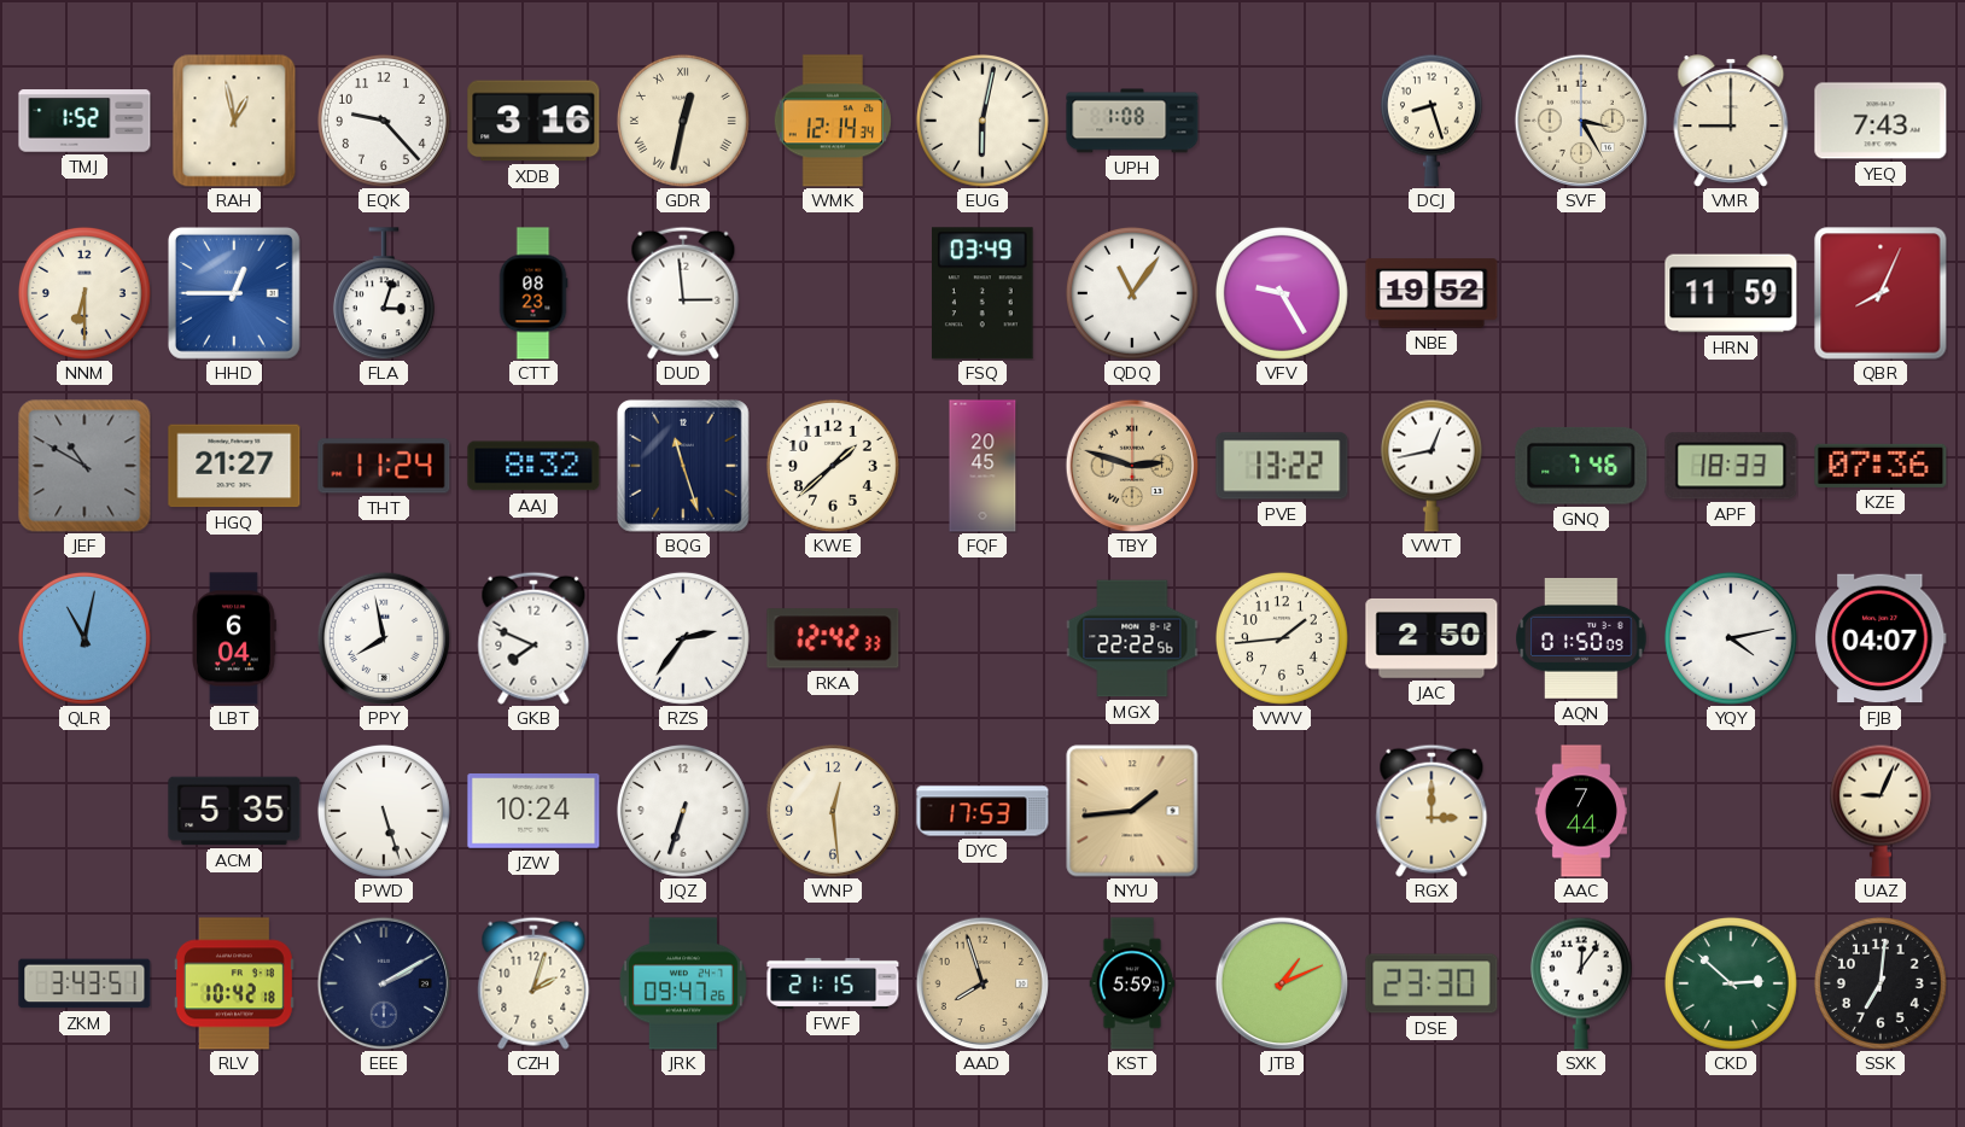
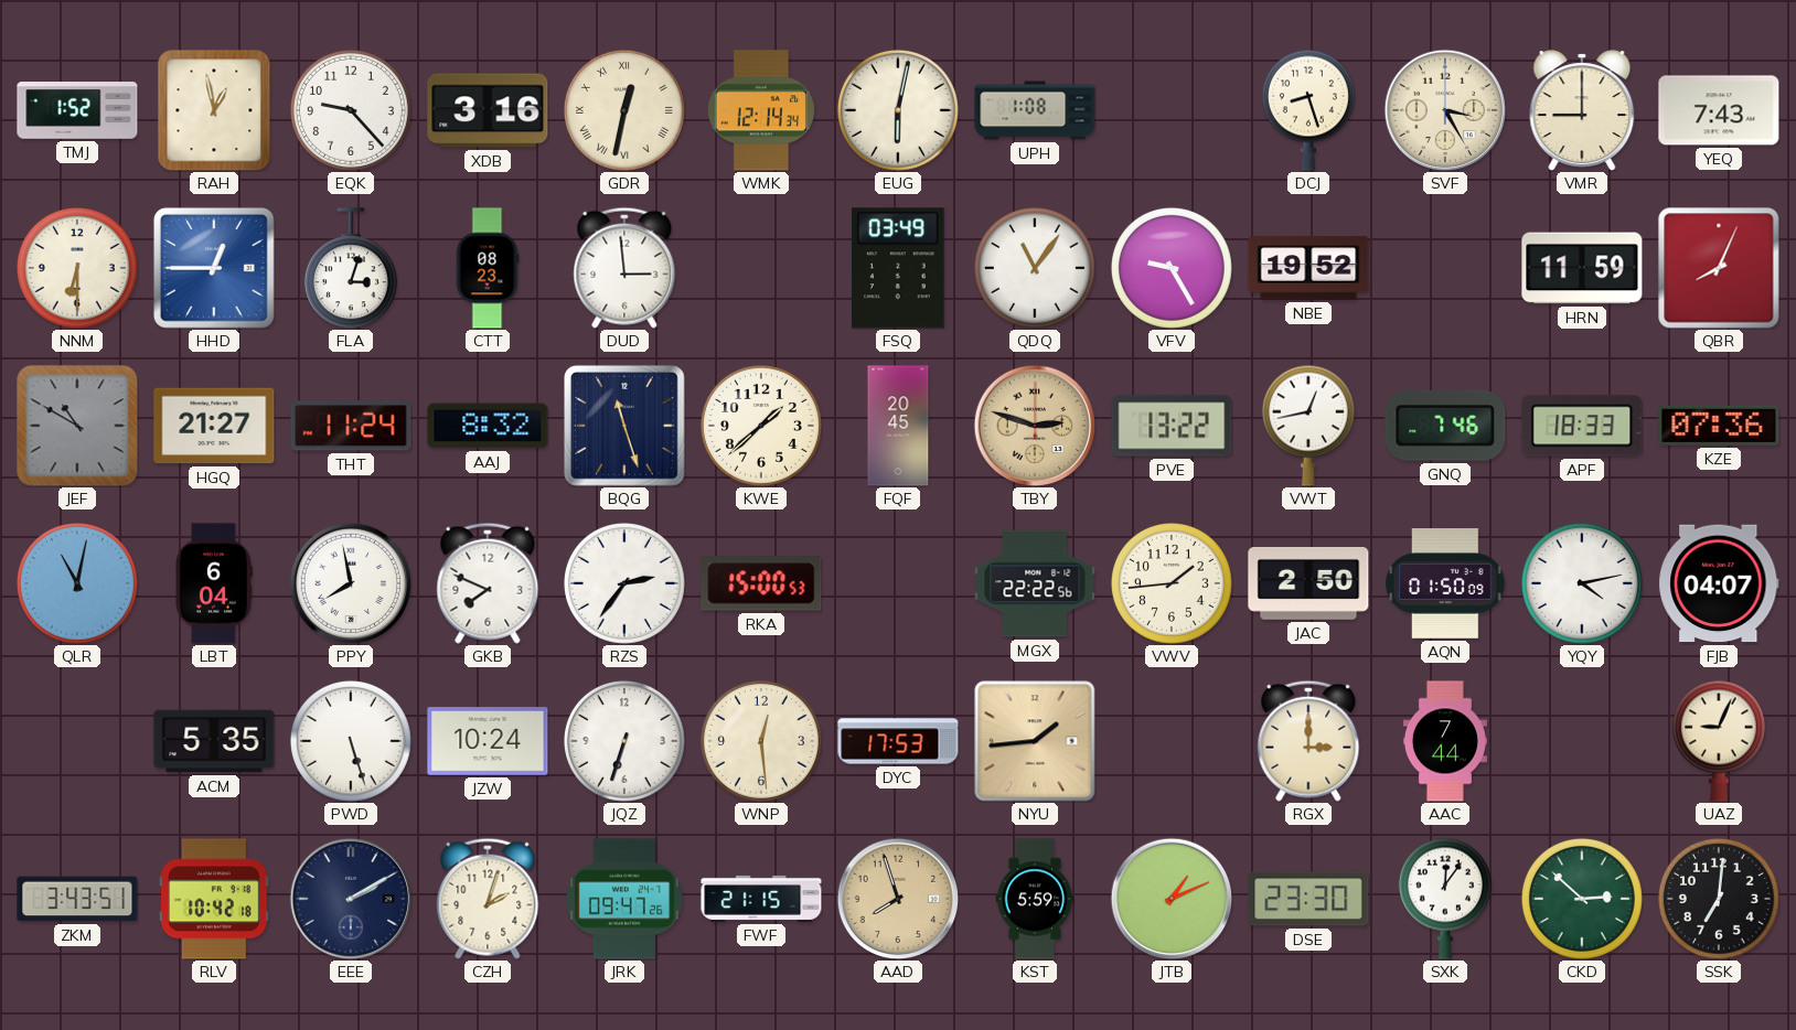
RKA: 12:42 -> 15:00
